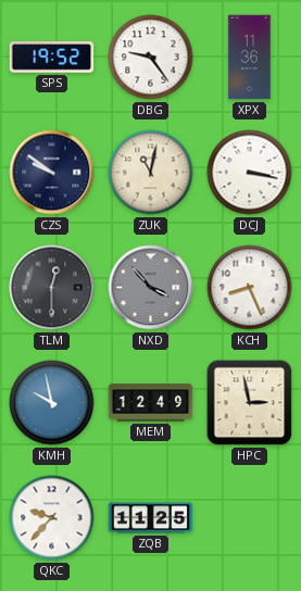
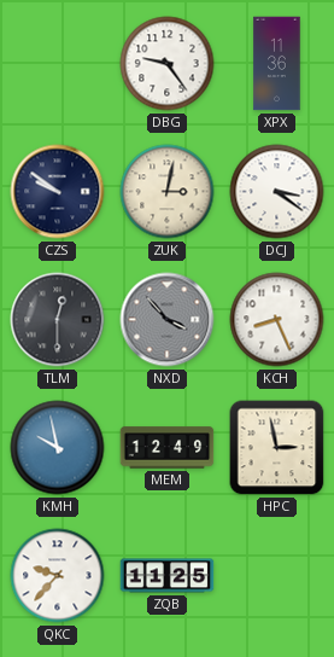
SPS: 19:52 -> none
ZUK: 11:02 -> 3:02
DCJ: 3:17 -> 3:21
